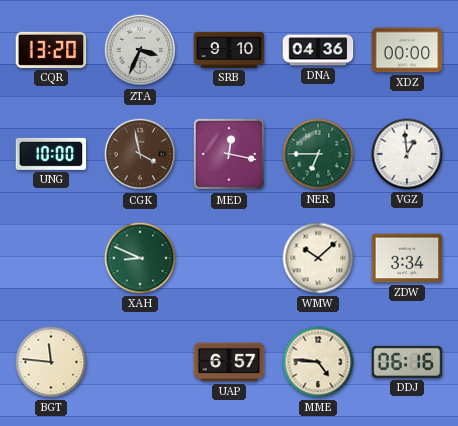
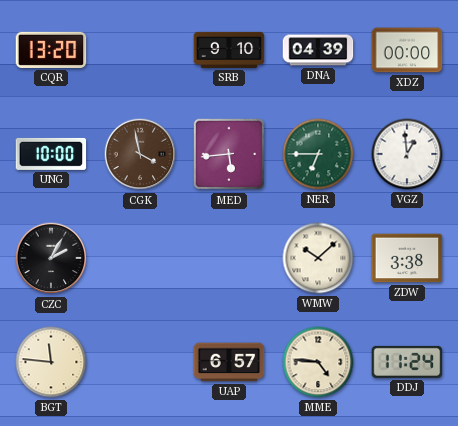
ZTA: 3:34 -> none
DNA: 04:36 -> 04:39
MED: 12:17 -> 5:44
CZC: none -> 2:05
XAH: 8:49 -> none
ZDW: 3:34 -> 3:38
DDJ: 06:16 -> 11:24
